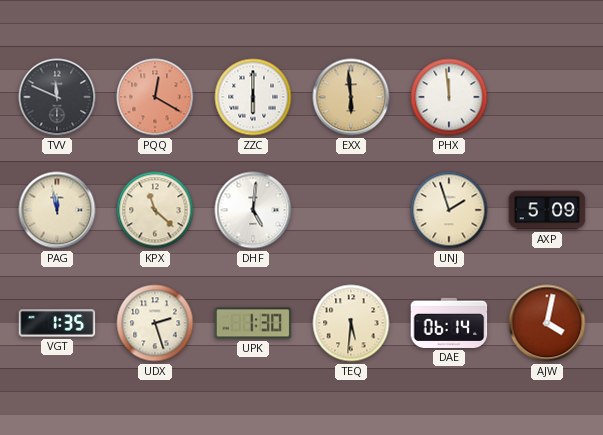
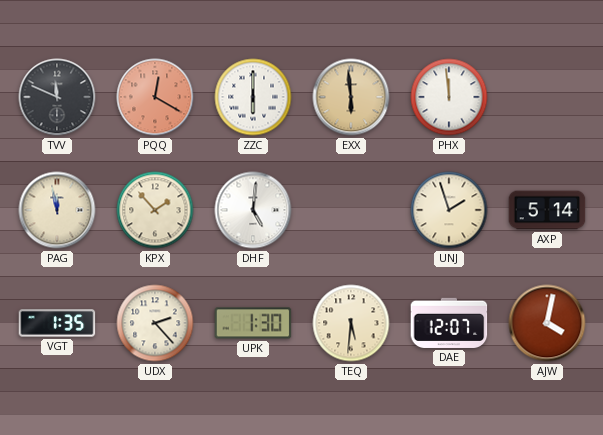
KPX: 11:22 -> 1:53
AXP: 5:09 -> 5:14
UDX: 2:27 -> 2:23
DAE: 06:14 -> 12:07
